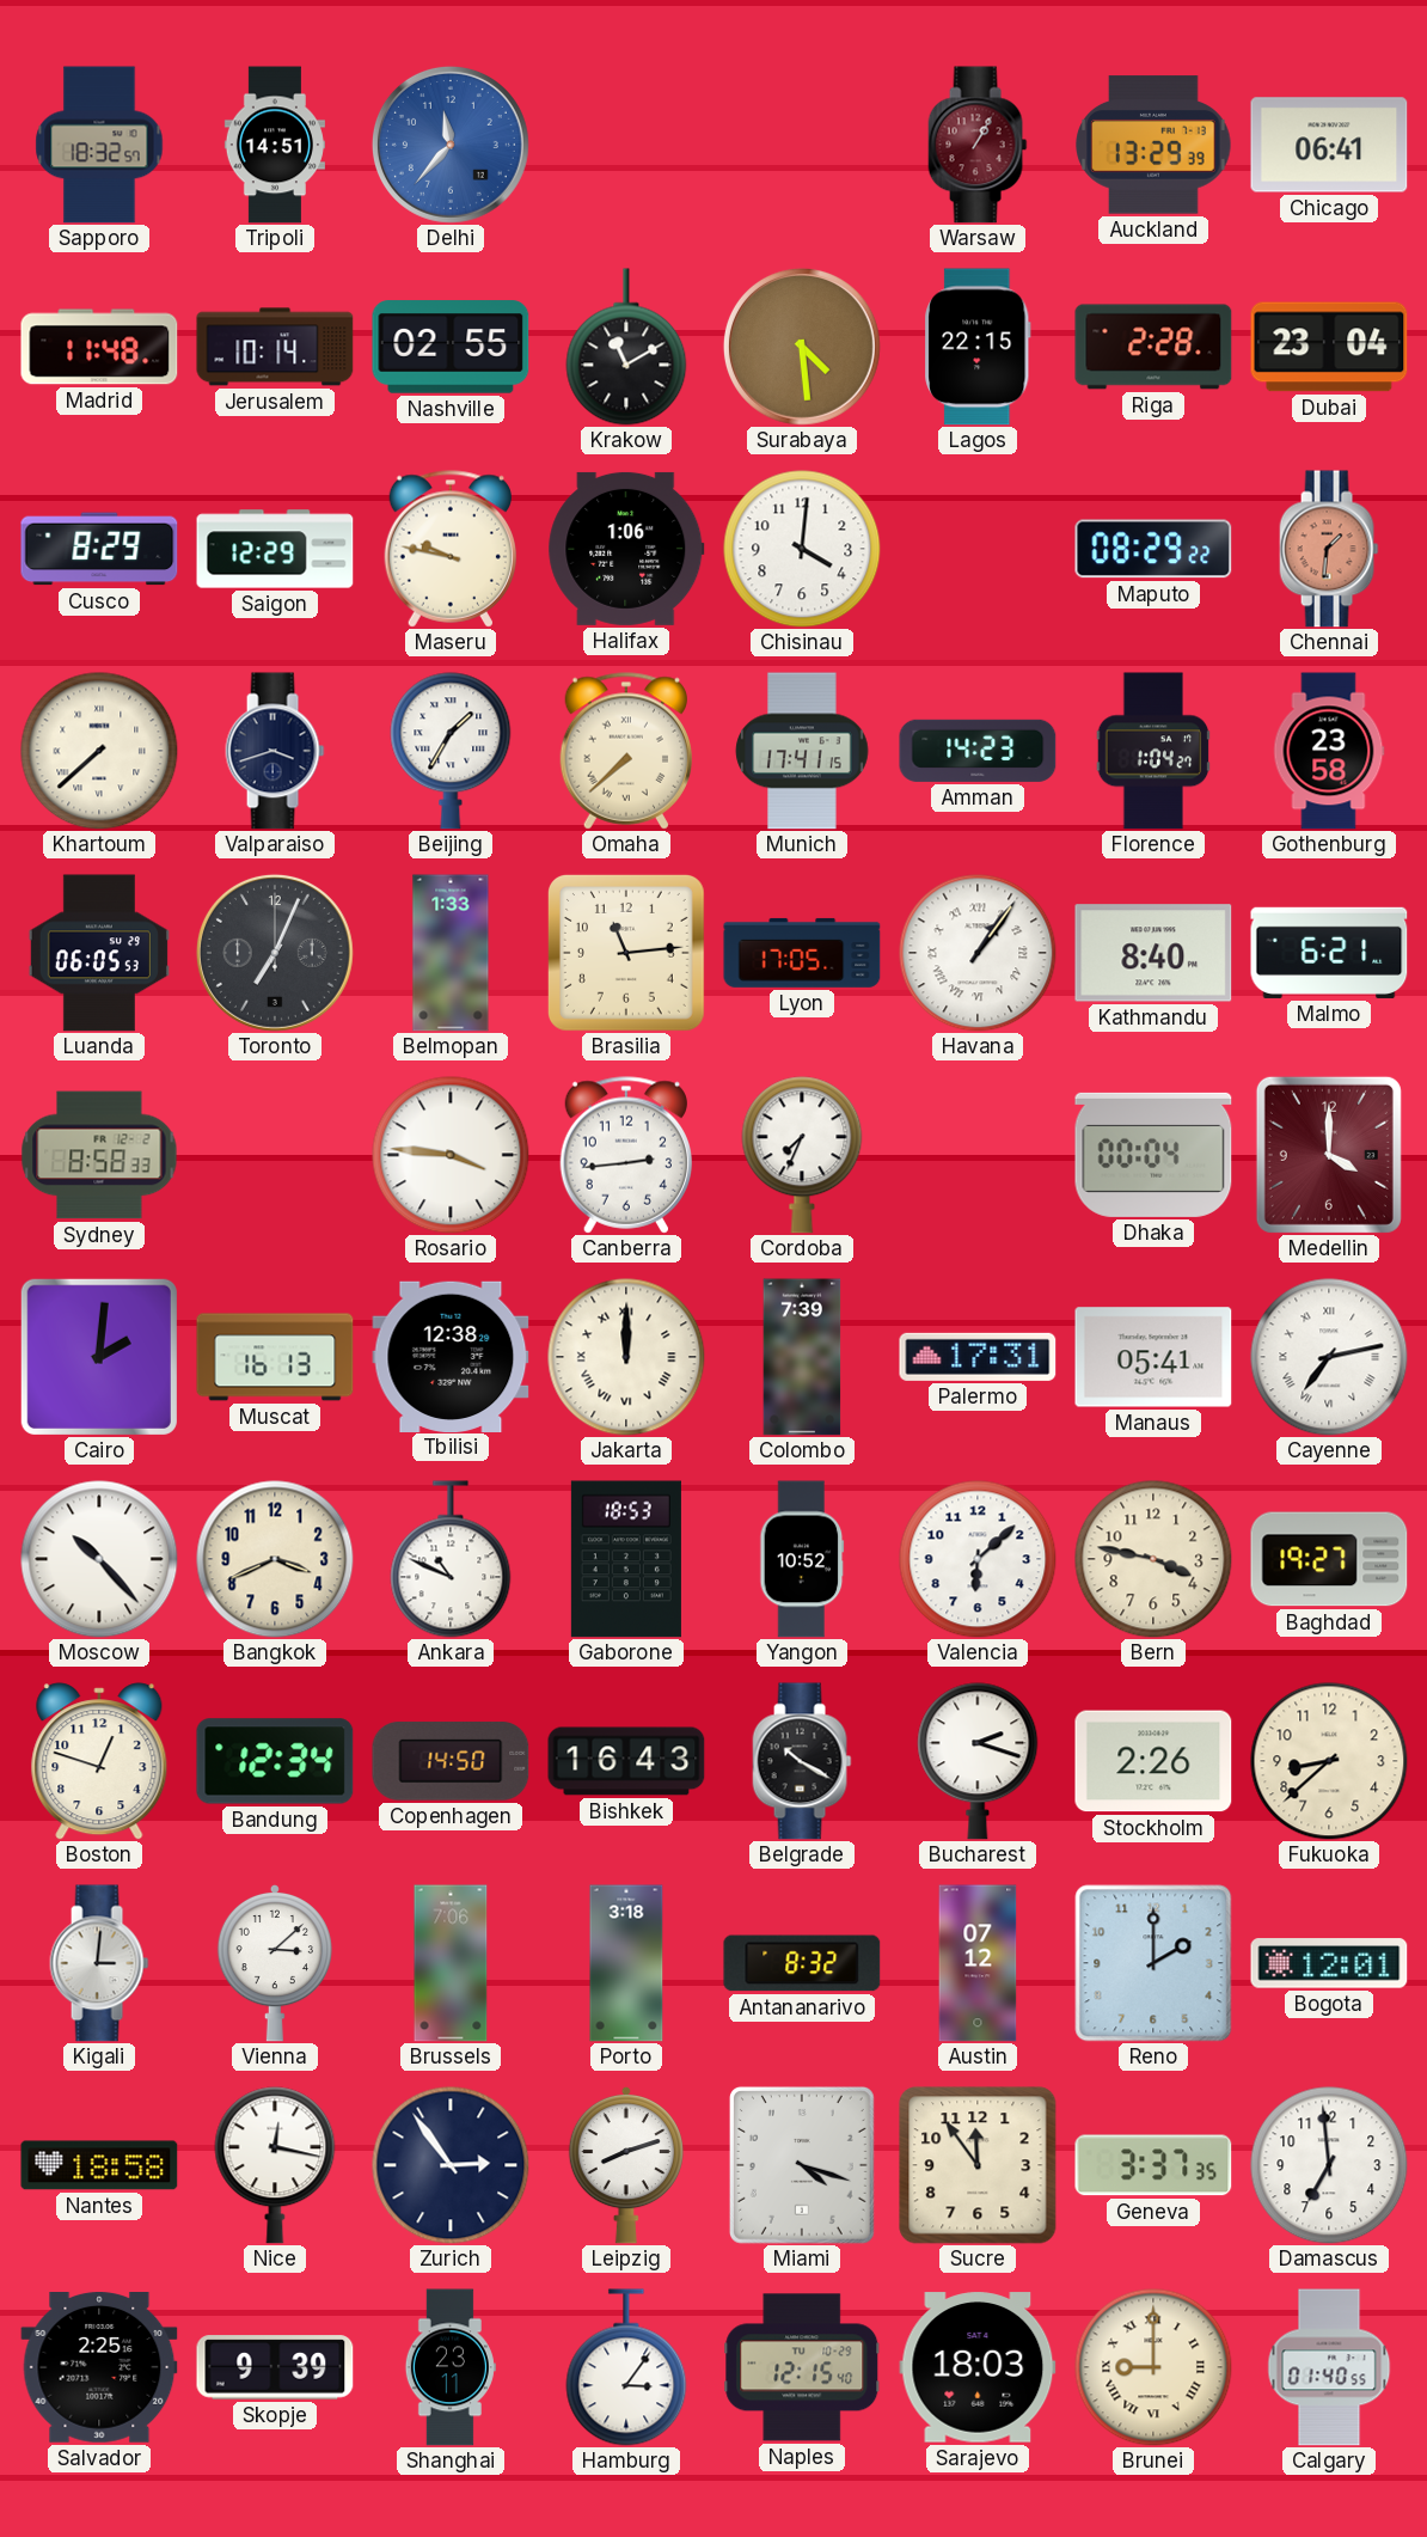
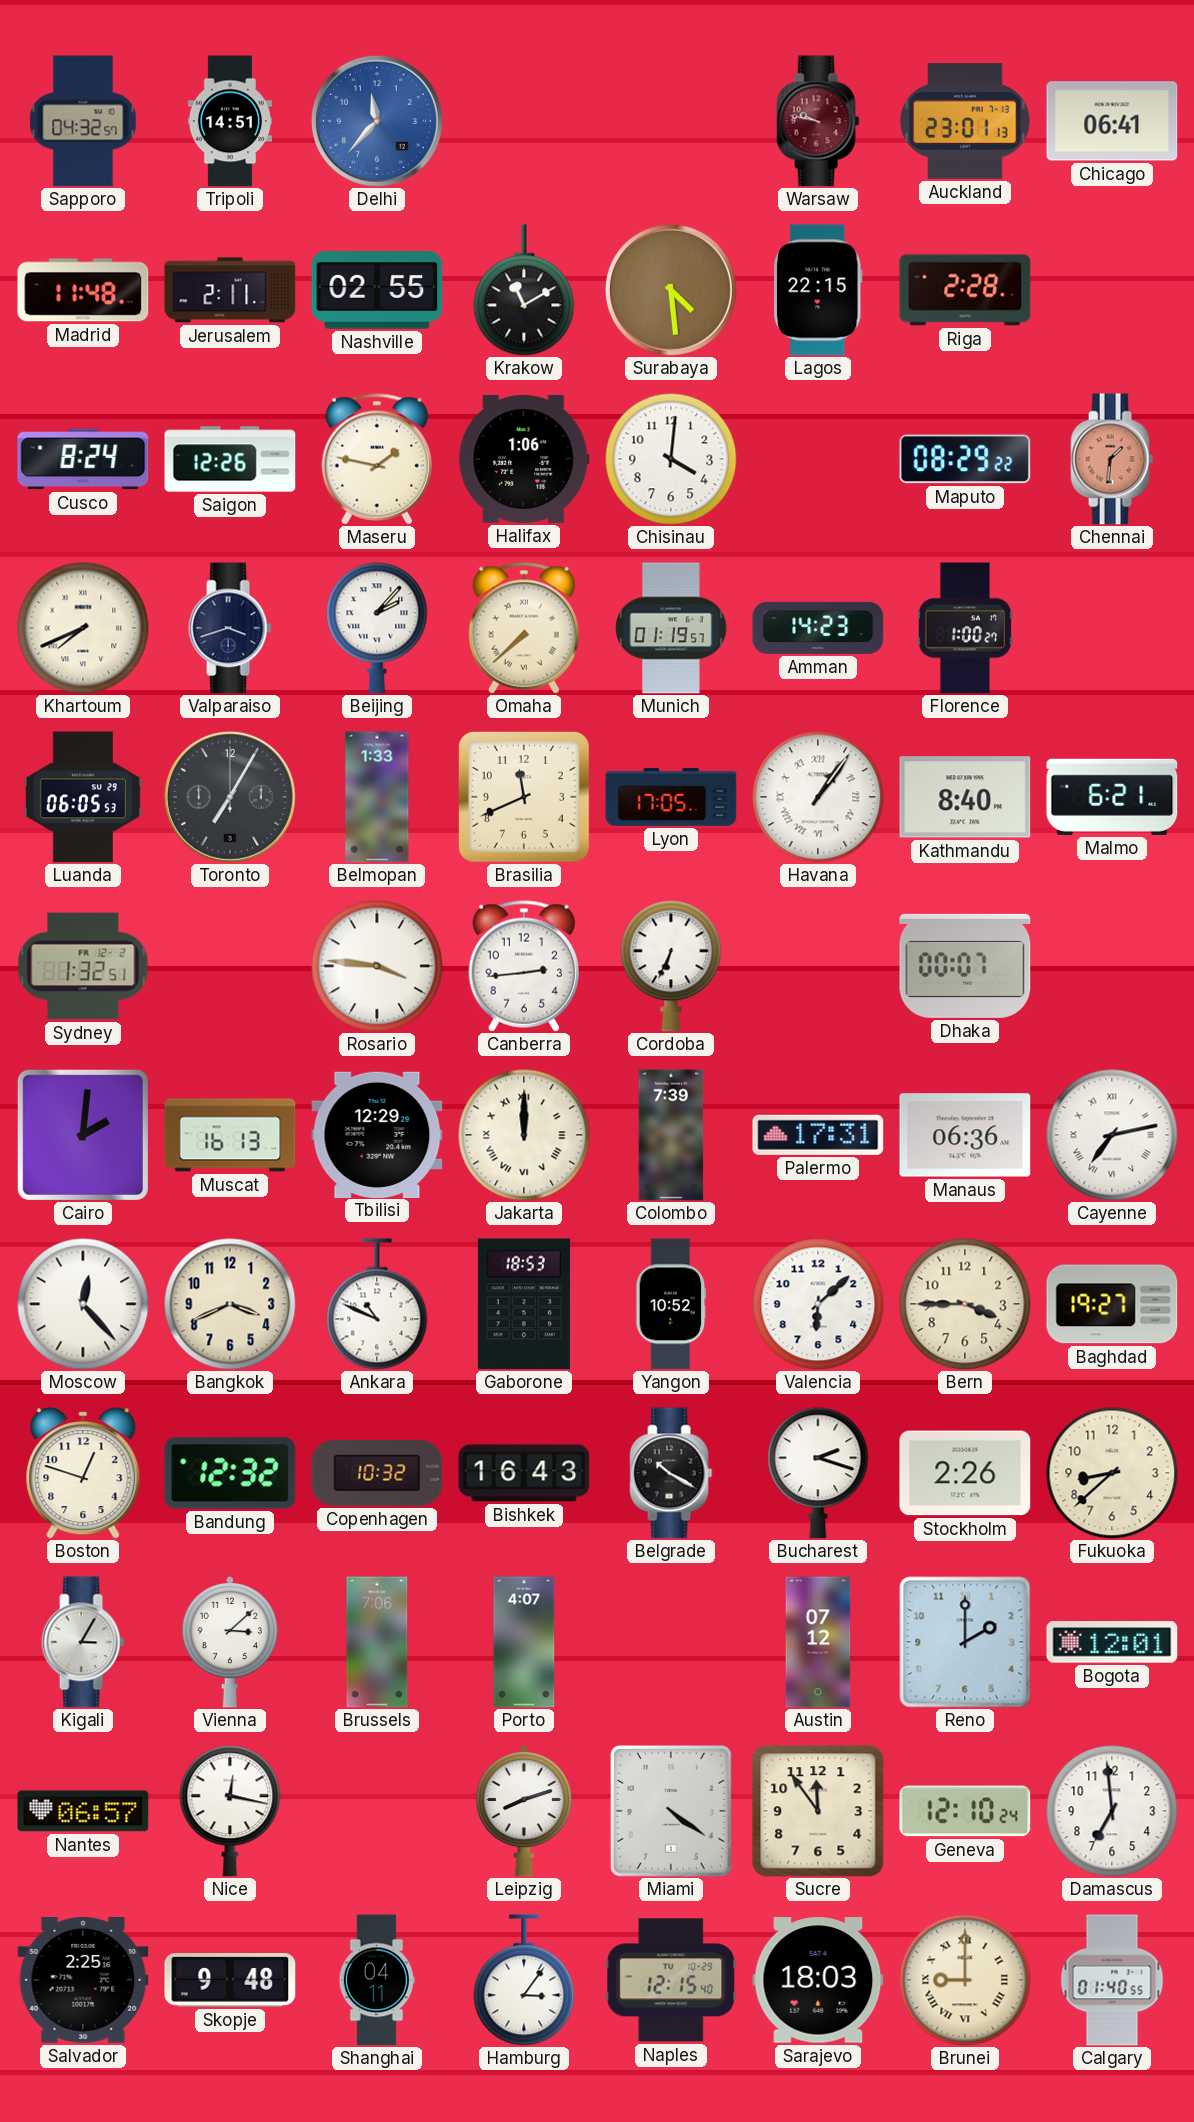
Sapporo: 18:32 -> 04:32
Warsaw: 1:05 -> 9:47
Auckland: 13:29 -> 23:01
Jerusalem: 10:14 -> 2:11
Dubai: 23:04 -> none
Cusco: 8:29 -> 8:24
Saigon: 12:29 -> 12:26
Maseru: 9:47 -> 1:47
Khartoum: 7:38 -> 7:41
Beijing: 1:35 -> 2:07
Munich: 17:41 -> 01:19
Florence: 1:04 -> 1:00
Gothenburg: 23:58 -> none
Toronto: 7:04 -> 7:05
Brasilia: 11:14 -> 11:41
Sydney: 8:58 -> 1:32
Cordoba: 7:34 -> 6:34
Dhaka: 00:04 -> 00:07
Medellin: 4:00 -> none
Tbilisi: 12:38 -> 12:29
Manaus: 05:41 -> 06:36
Moscow: 10:23 -> 12:23
Bern: 3:47 -> 3:45
Bandung: 12:34 -> 12:32
Copenhagen: 14:50 -> 10:32
Kigali: 3:01 -> 3:05
Porto: 3:18 -> 4:07
Antananarivo: 8:32 -> none
Nantes: 18:58 -> 06:57
Zurich: 2:54 -> none
Miami: 4:18 -> 4:21
Geneva: 3:37 -> 12:10
Skopje: 9:39 -> 9:48
Shanghai: 23:11 -> 04:11
